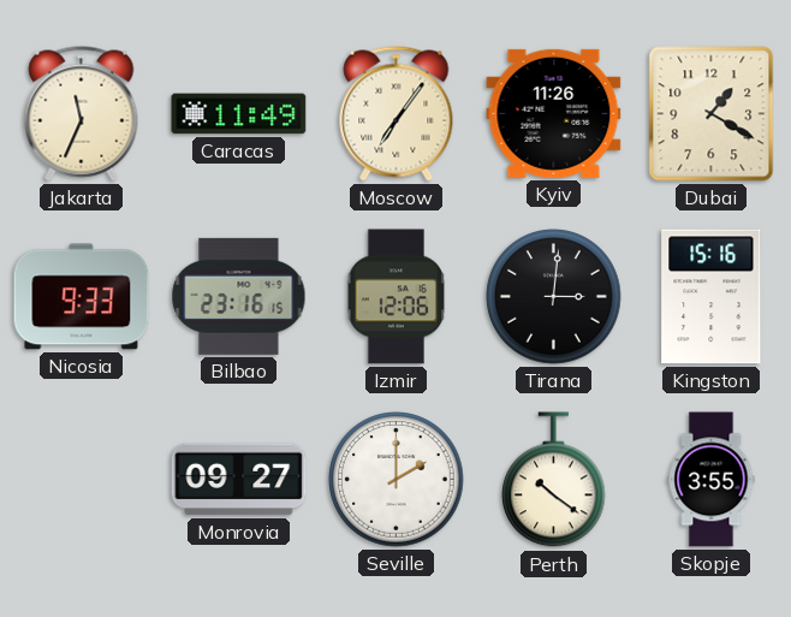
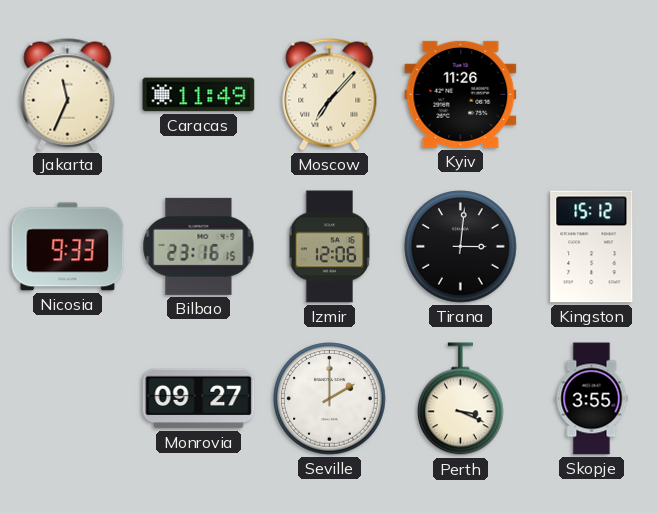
Moscow: 7:06 -> 7:07
Dubai: 1:20 -> none
Kingston: 15:16 -> 15:12
Perth: 10:21 -> 3:19
